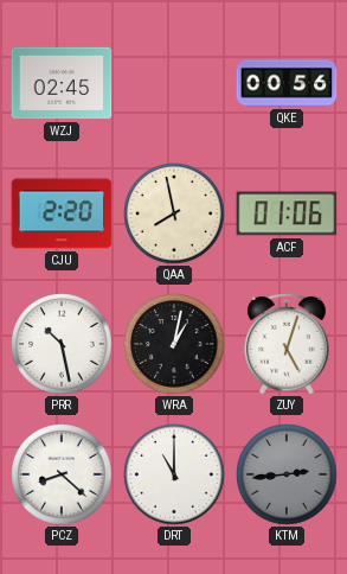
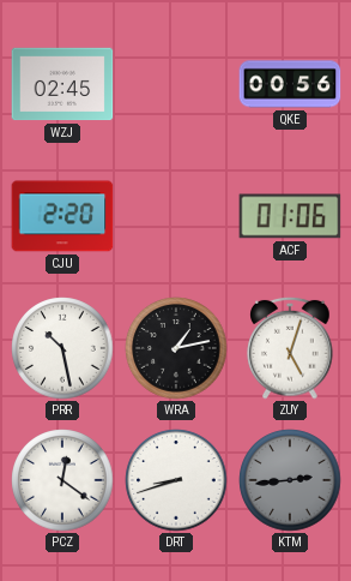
QAA: 7:58 -> none
WRA: 1:02 -> 1:13
PCZ: 8:22 -> 12:21
DRT: 11:00 -> 8:42
